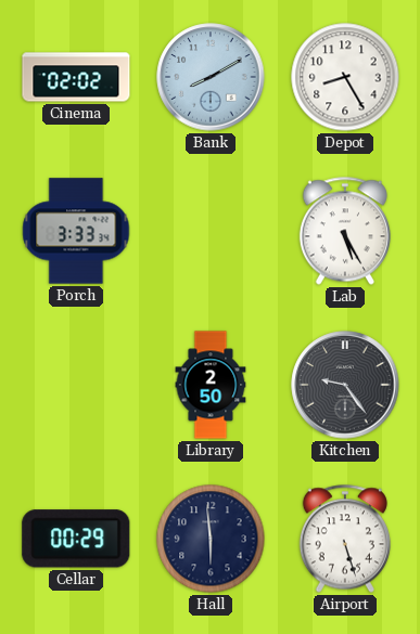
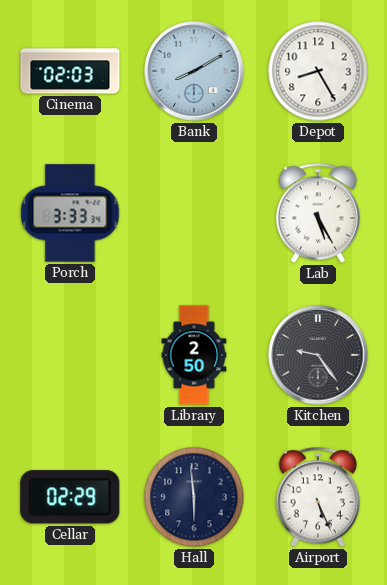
Cinema: 02:02 -> 02:03
Cellar: 00:29 -> 02:29
Airport: 5:27 -> 5:26
